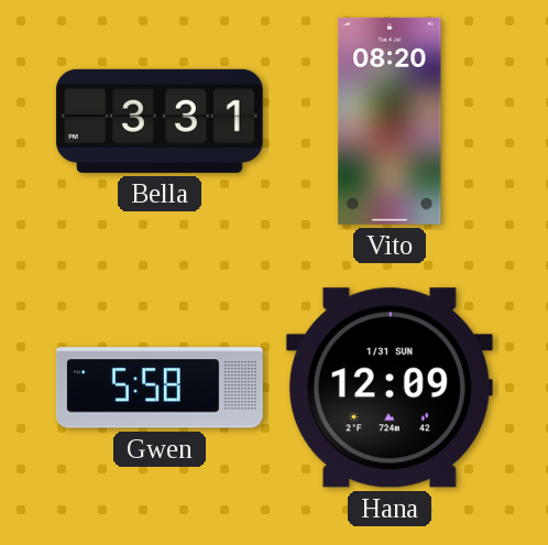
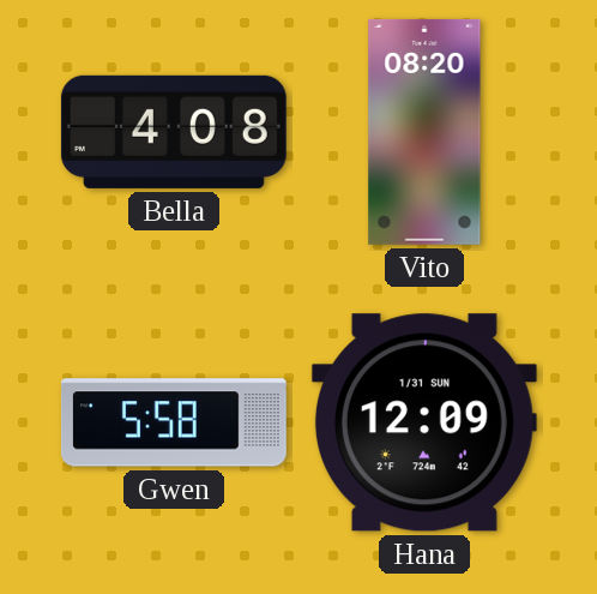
Bella: 3:31 -> 4:08
